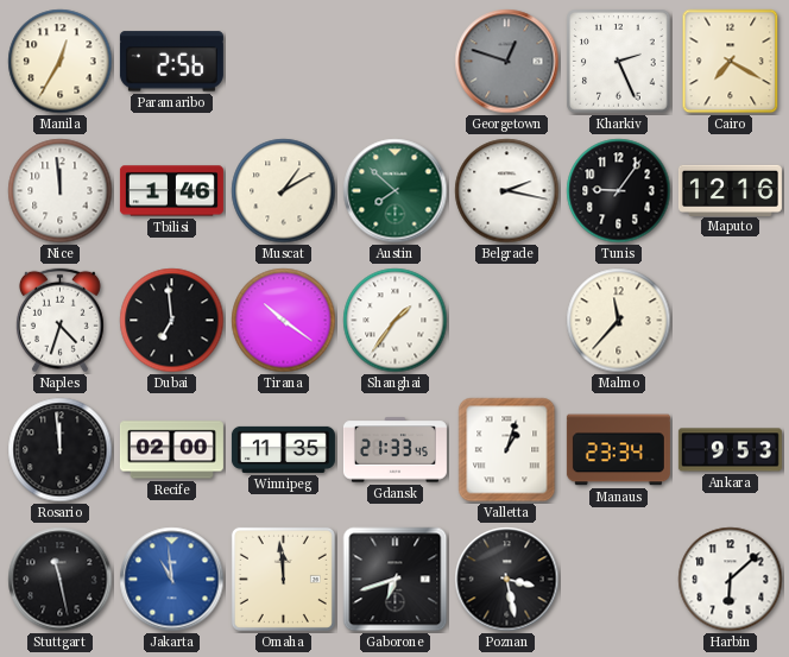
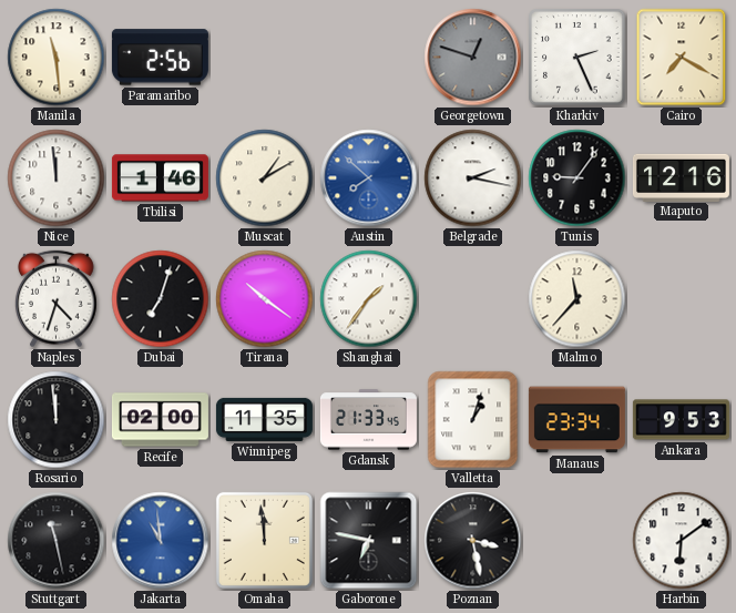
Manila: 12:35 -> 11:29
Austin dial: green -> blue
Dubai: 6:59 -> 7:03
Gaborone: 6:42 -> 6:47
Harbin: 6:08 -> 6:09
